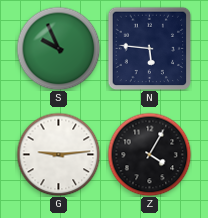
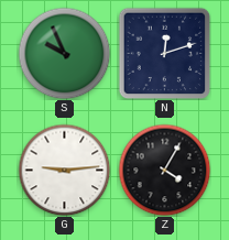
N: 5:46 -> 12:12
